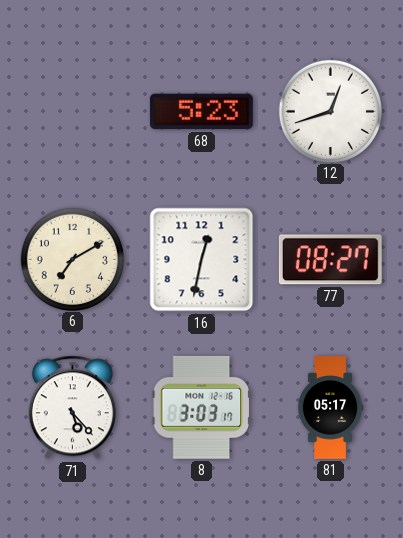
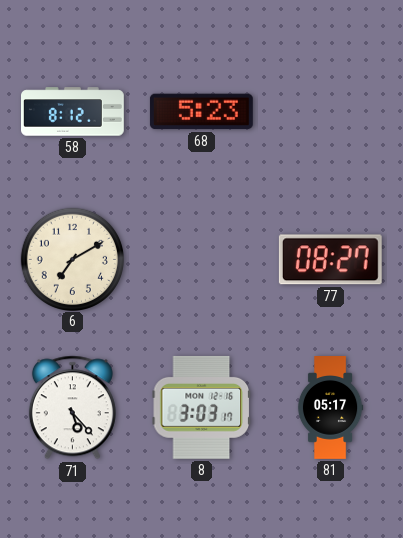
58: none -> 8:12
12: 12:42 -> none
16: 12:32 -> none
